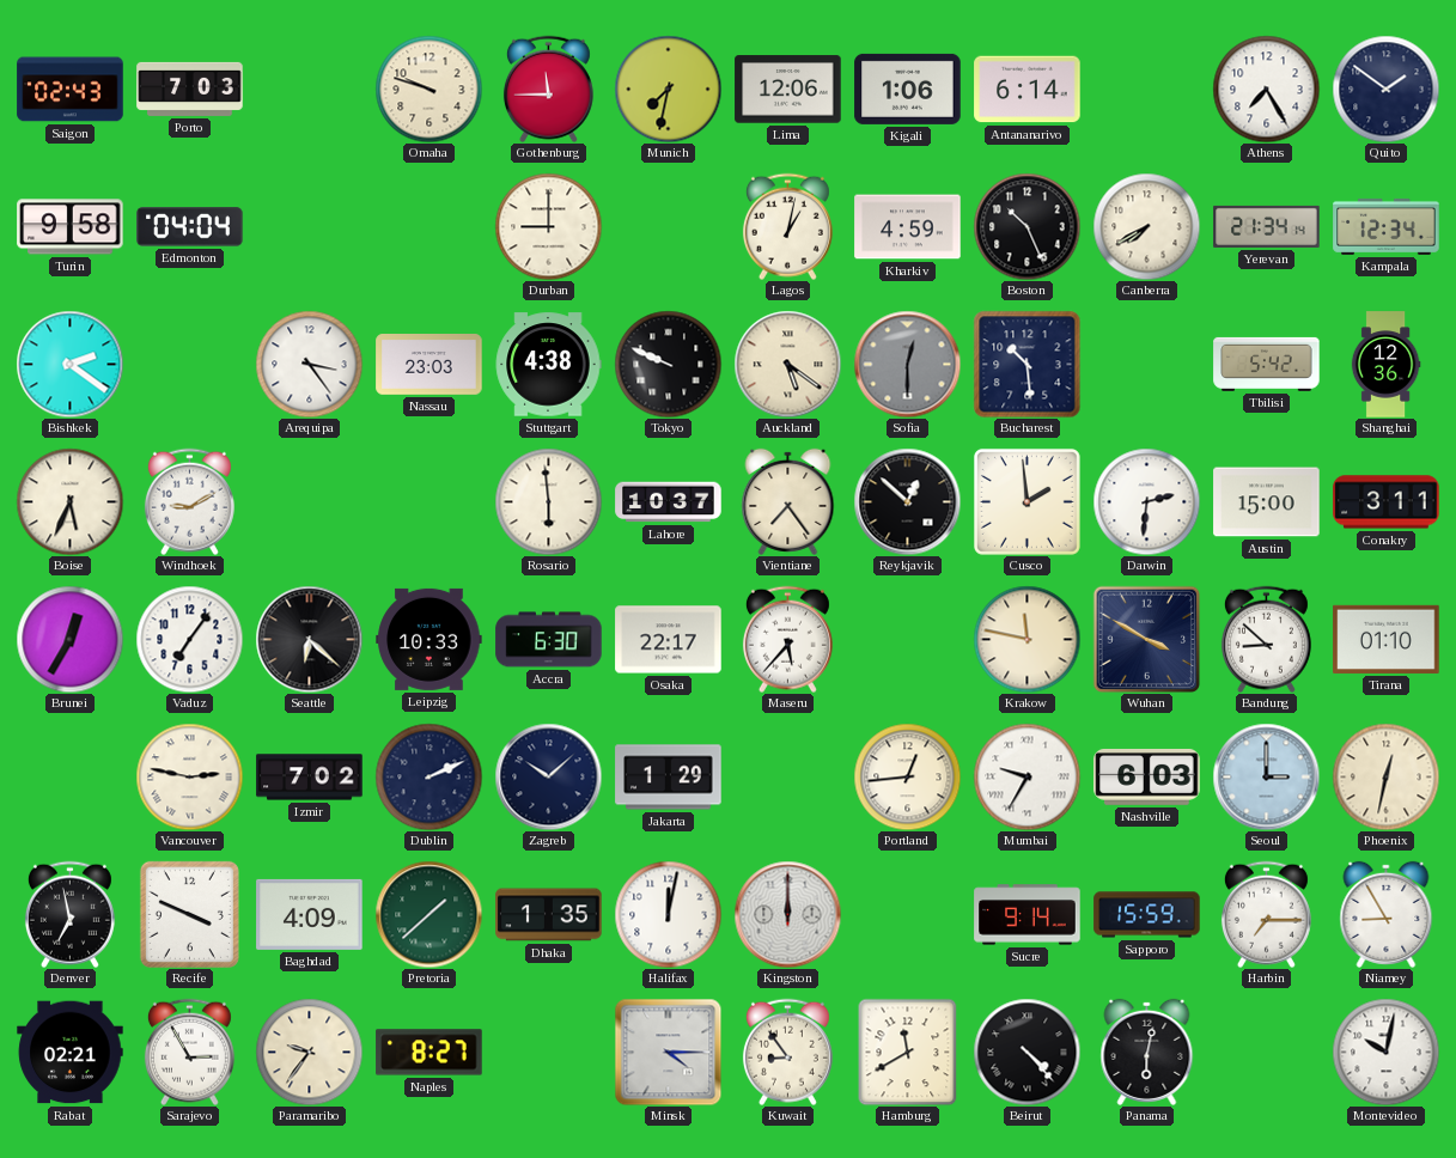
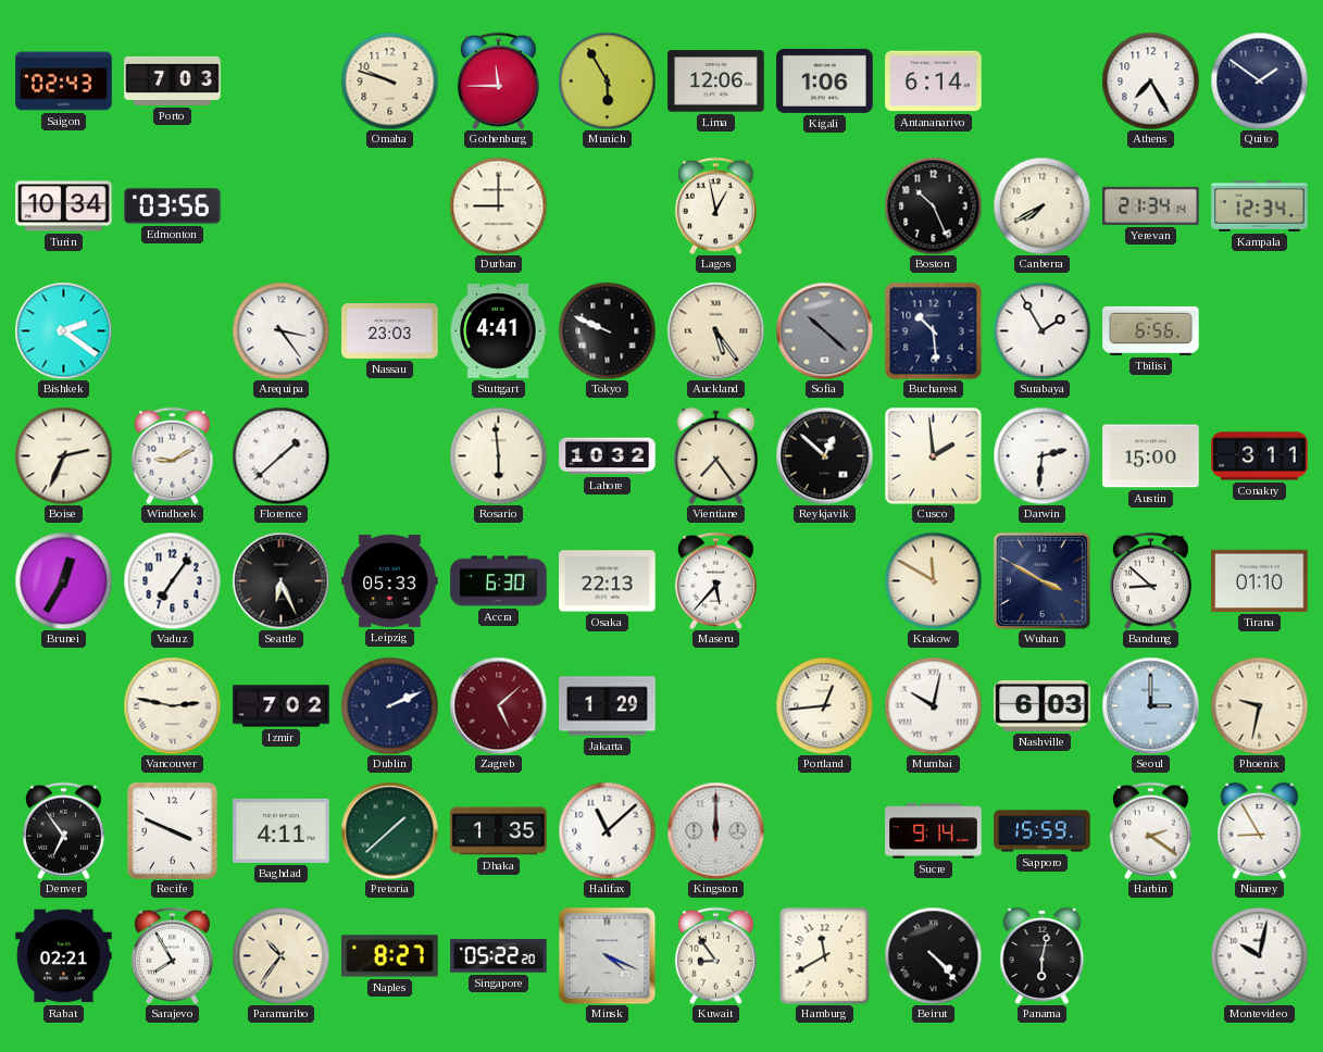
Munich: 7:32 -> 5:55
Turin: 9:58 -> 10:34
Edmonton: 04:04 -> 03:56
Lagos: 1:02 -> 12:58
Kharkiv: 4:59 -> none
Stuttgart: 4:38 -> 4:41
Auckland: 5:21 -> 5:24
Sofia: 12:30 -> 10:22
Surabaya: none -> 1:55
Tbilisi: 5:42 -> 6:56
Shanghai: 12:36 -> none
Boise: 5:34 -> 2:34
Florence: none -> 1:38
Lahore: 10:37 -> 10:32
Seattle: 6:22 -> 6:26
Leipzig: 10:33 -> 05:33
Osaka: 22:17 -> 22:13
Krakow: 11:47 -> 11:50
Zagreb: 10:08 -> 5:08
Zagreb dial: navy -> burgundy
Mumbai: 9:35 -> 10:02
Phoenix: 12:32 -> 9:32
Denver: 6:58 -> 6:54
Baghdad: 4:09 -> 4:11
Halifax: 12:02 -> 11:08
Harbin: 7:15 -> 2:21
Sarajevo: 2:55 -> 7:55
Paramaribo: 9:36 -> 10:36
Singapore: none -> 05:22
Minsk: 4:15 -> 4:19
